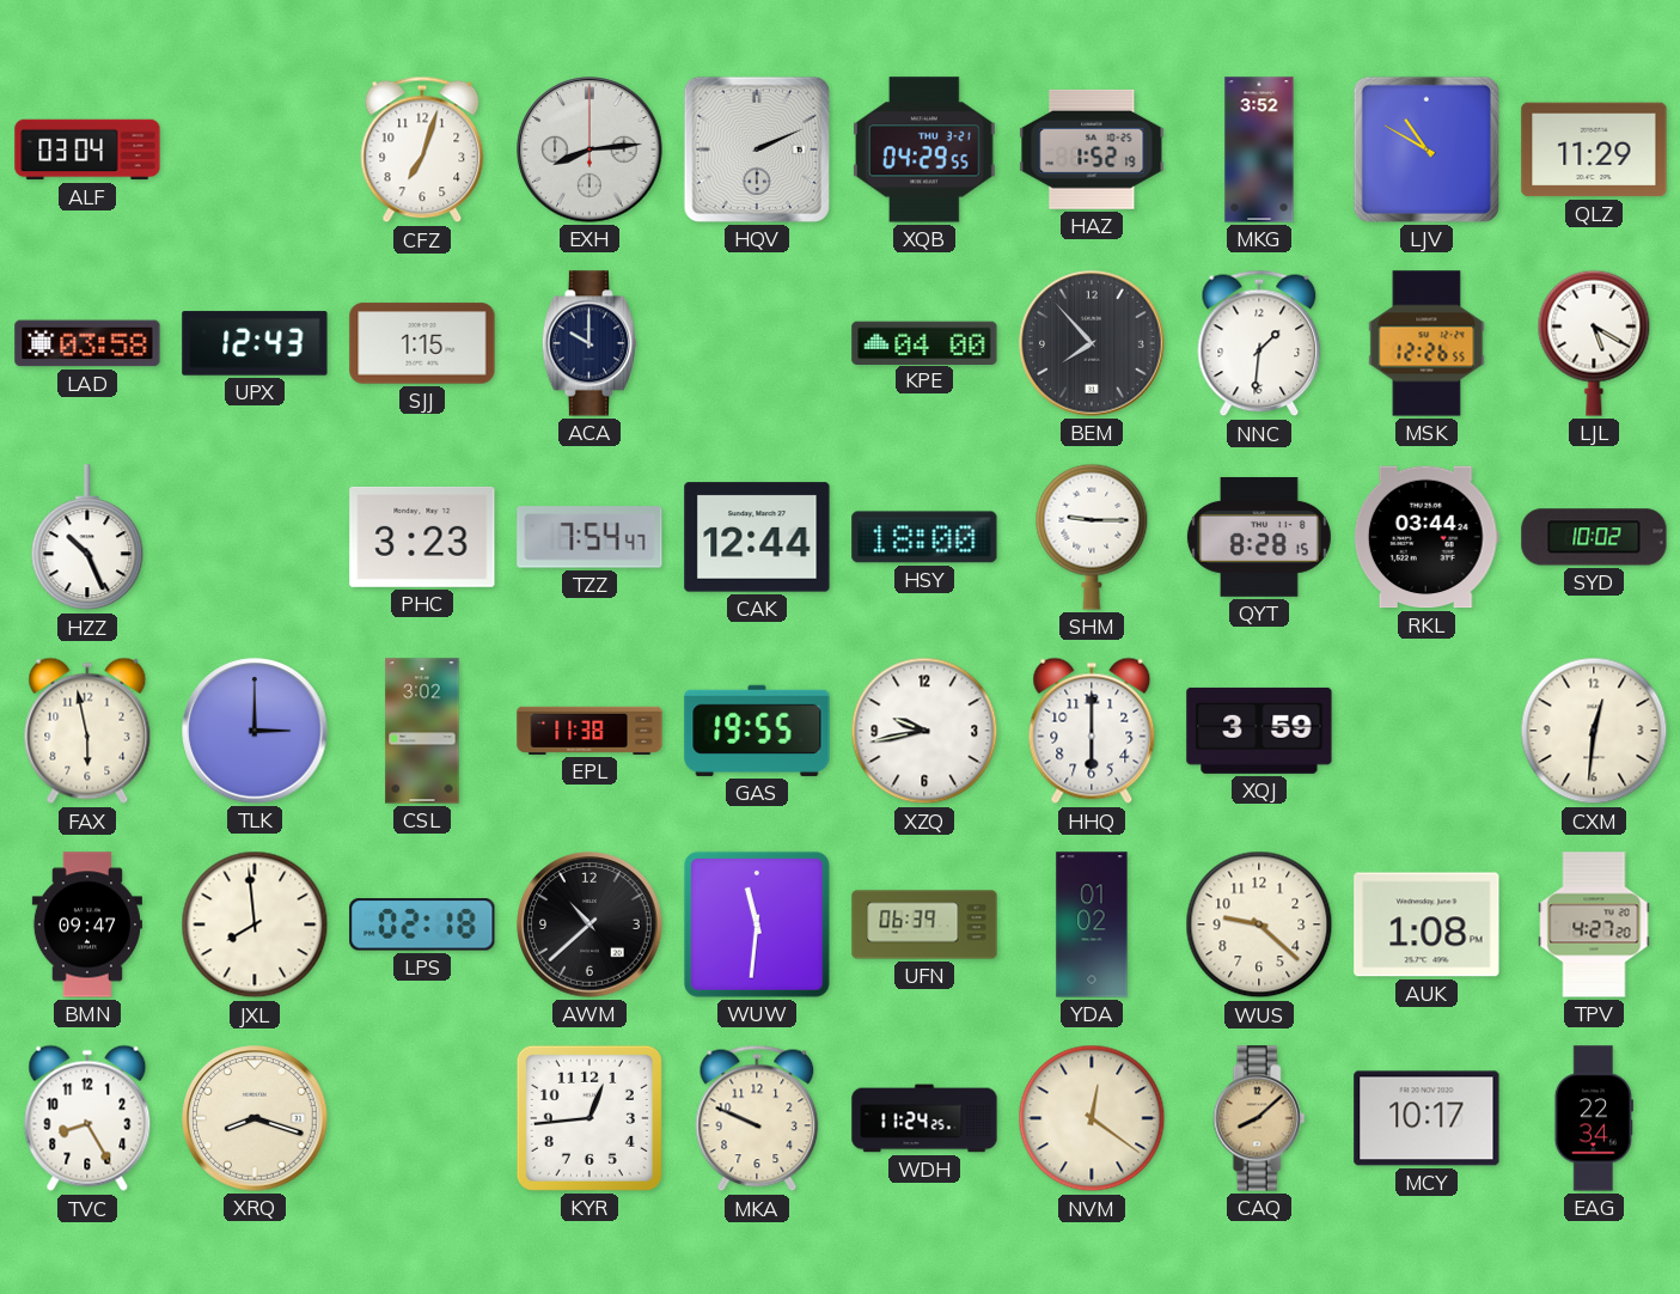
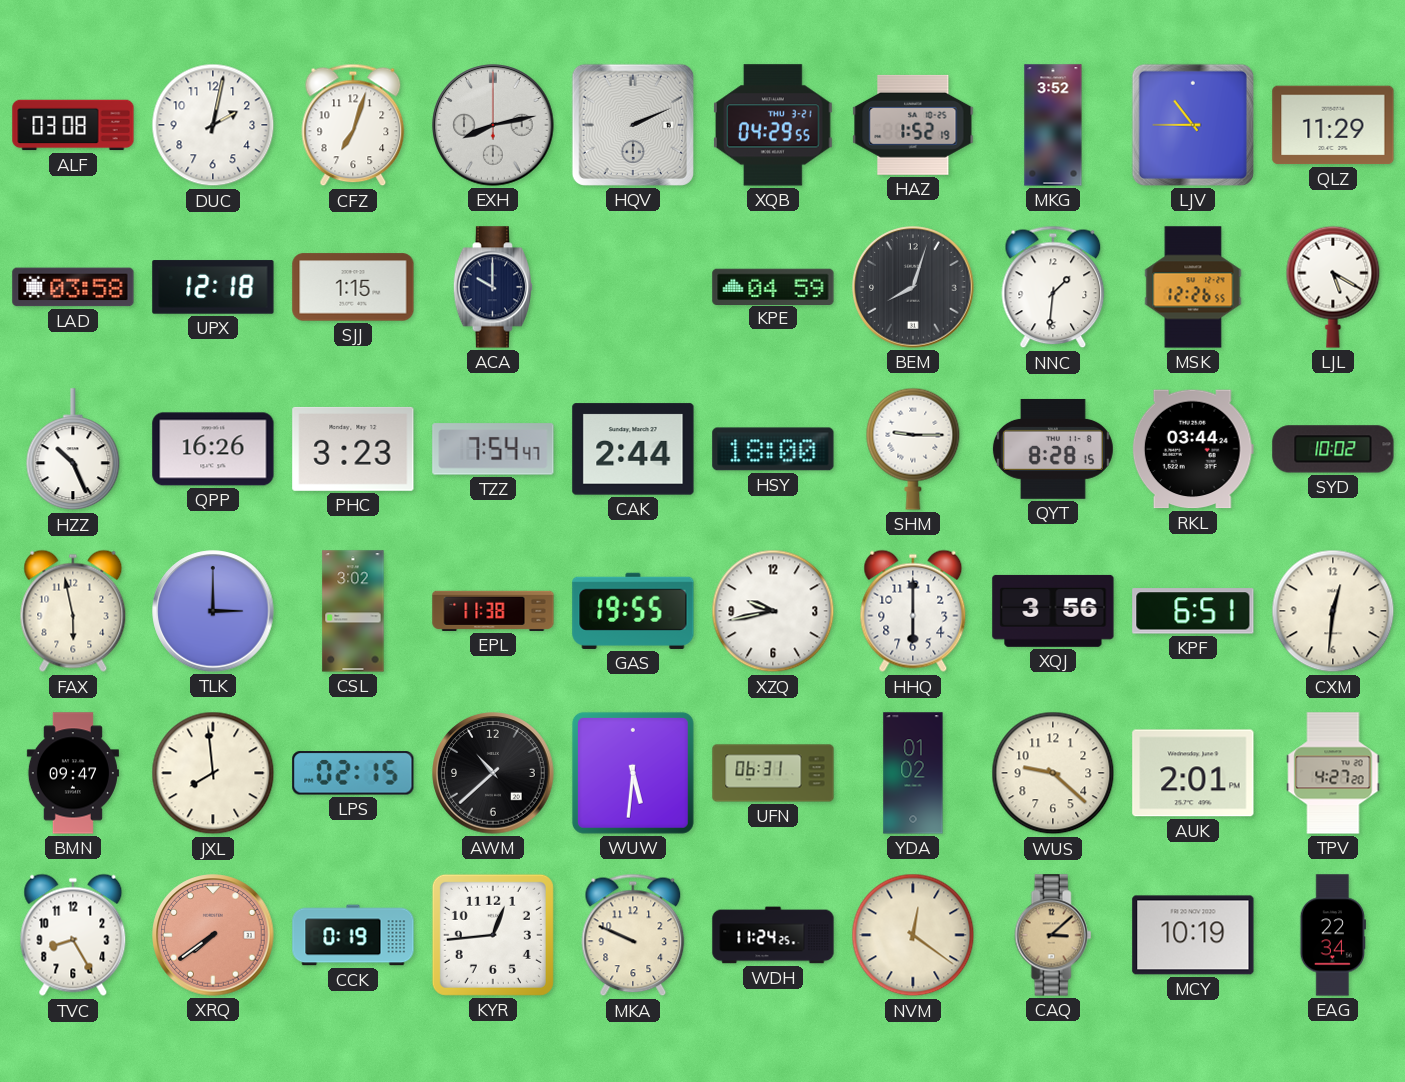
ALF: 03:04 -> 03:08
DUC: none -> 2:02
EXH: 8:14 -> 8:13
LJV: 10:50 -> 10:45
UPX: 12:43 -> 12:18
KPE: 04:00 -> 04:59
BEM: 7:53 -> 8:03
QPP: none -> 16:26
CAK: 12:44 -> 2:44
XQJ: 3:59 -> 3:56
KPF: none -> 6:51
LPS: 02:18 -> 02:15
WUW: 11:31 -> 5:31
UFN: 06:39 -> 06:31
AUK: 1:08 -> 2:01
XRQ: 8:18 -> 7:39
XRQ dial: cream -> salmon
CCK: none -> 0:19
CAQ: 8:08 -> 3:08
MCY: 10:17 -> 10:19
